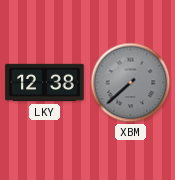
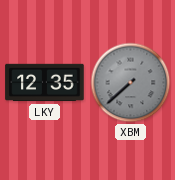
LKY: 12:38 -> 12:35
